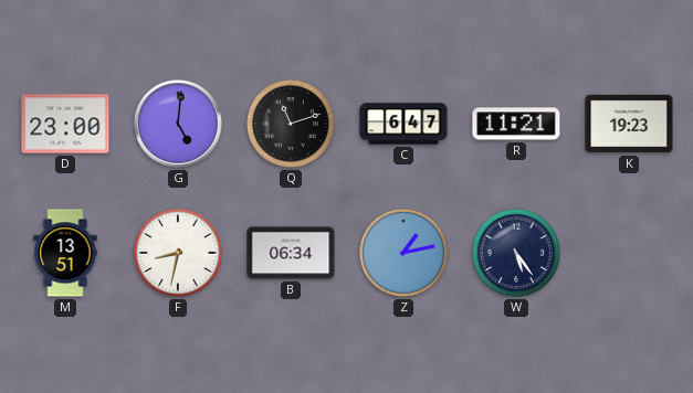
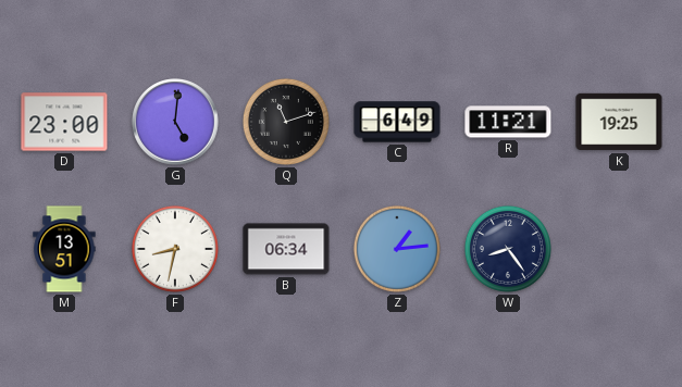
C: 6:47 -> 6:49
K: 19:23 -> 19:25
Z: 1:13 -> 1:14
W: 5:24 -> 8:24
